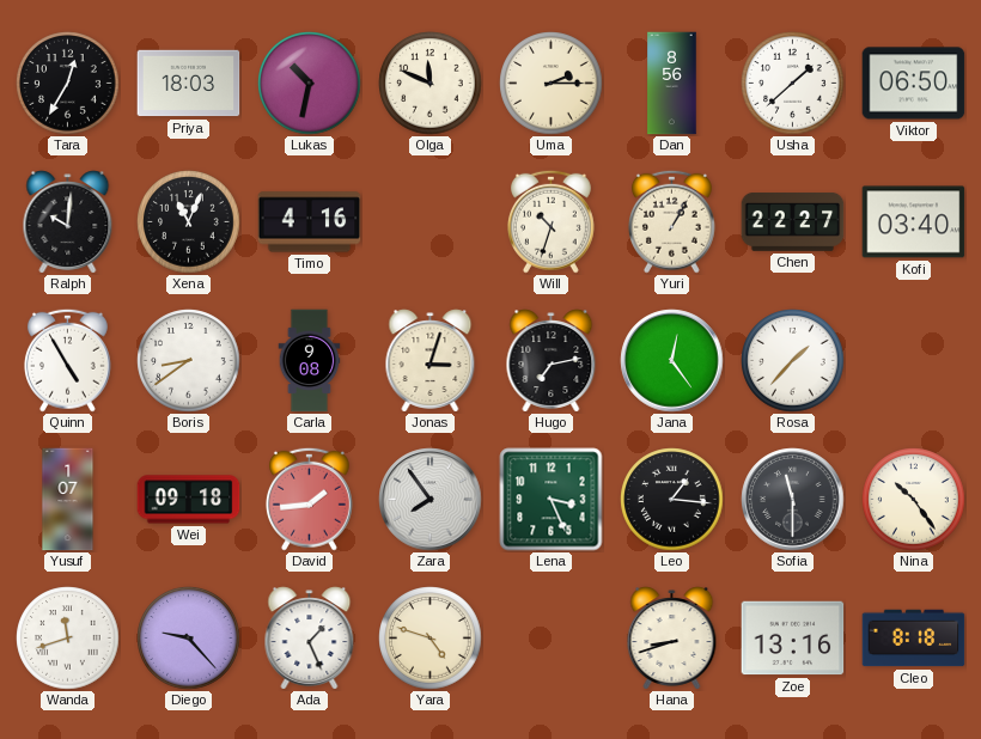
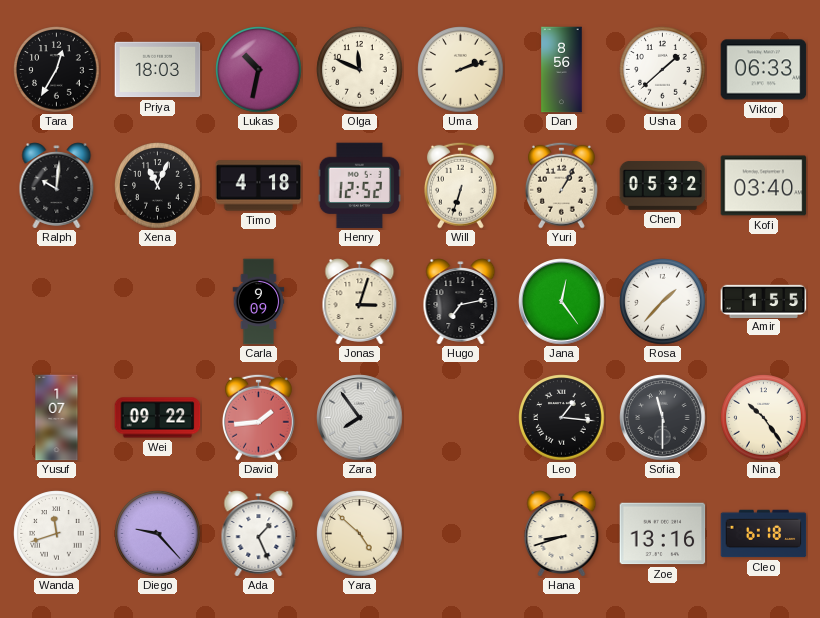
Uma: 2:15 -> 2:12
Viktor: 06:50 -> 06:33
Timo: 4:16 -> 4:18
Henry: none -> 12:52
Will: 10:33 -> 6:33
Chen: 22:27 -> 05:32
Quinn: 4:55 -> none
Boris: 8:39 -> none
Carla: 9:08 -> 9:09
Amir: none -> 1:55
Wei: 09:18 -> 09:22
Lena: 3:26 -> none
Yara: 4:48 -> 4:52
Cleo: 8:18 -> 6:18
